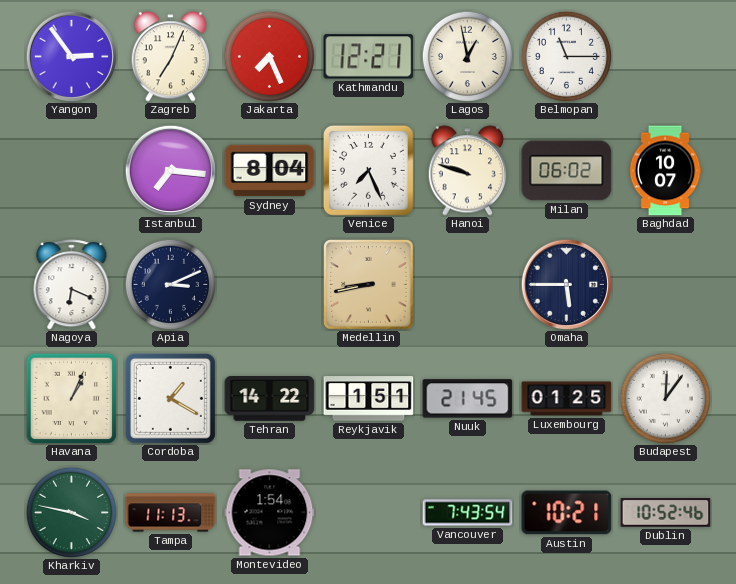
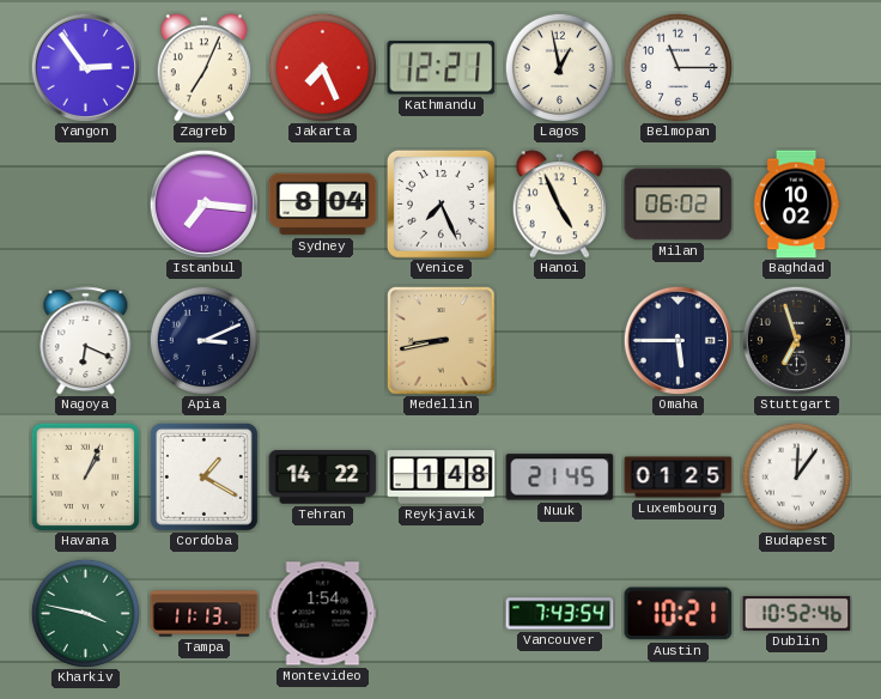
Hanoi: 9:48 -> 4:56
Baghdad: 10:07 -> 10:02
Stuttgart: none -> 6:57
Reykjavik: 1:51 -> 1:48
